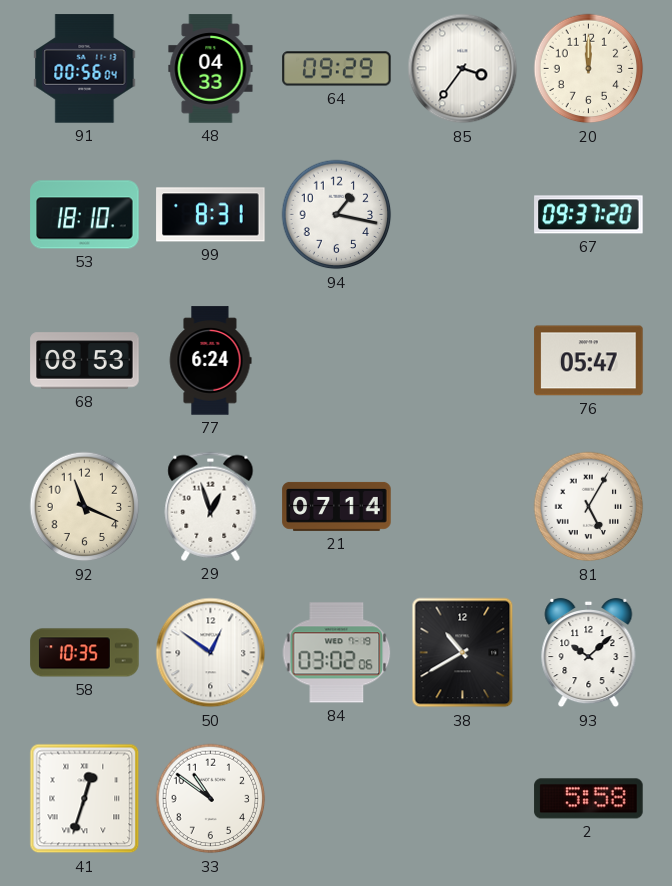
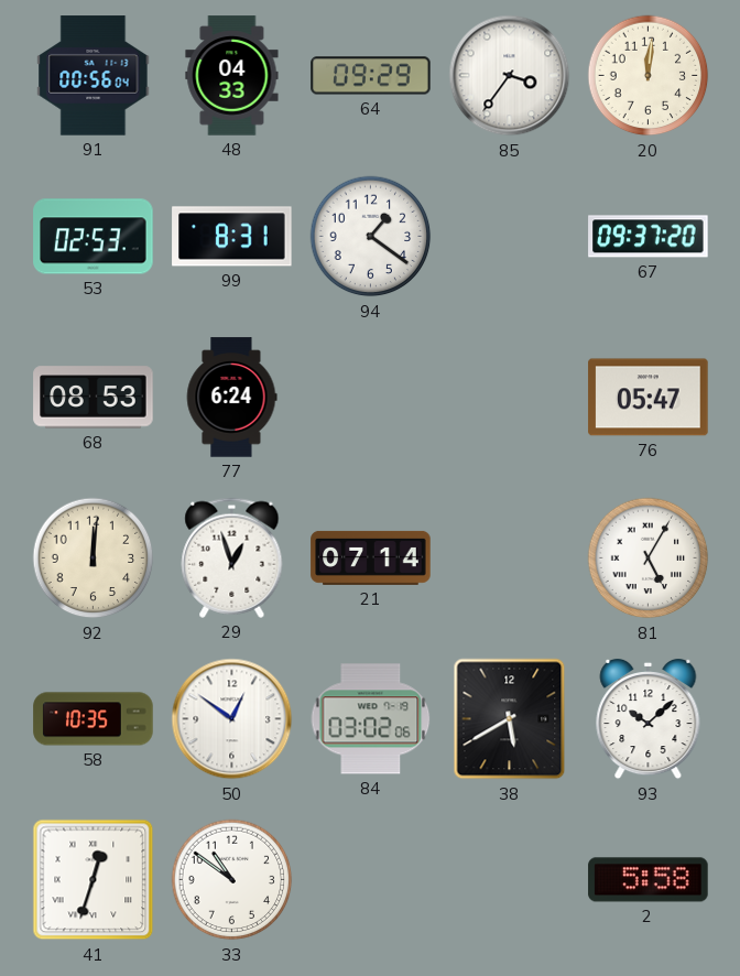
20: 12:00 -> 12:01
53: 18:10 -> 02:53
94: 1:17 -> 1:21
92: 11:19 -> 12:01
38: 10:40 -> 5:40
